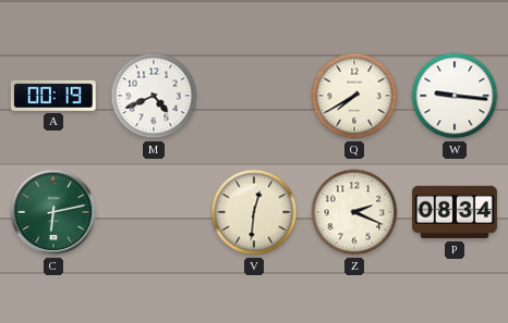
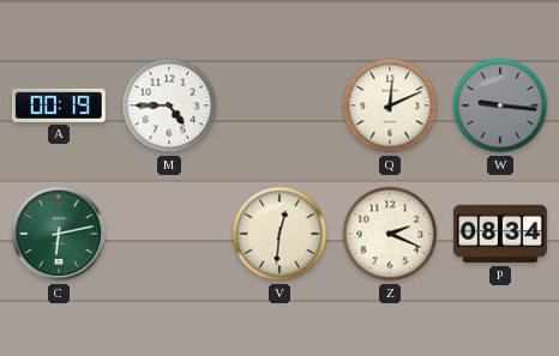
M: 4:41 -> 4:45
Q: 7:40 -> 12:11
W dial: white -> grey
